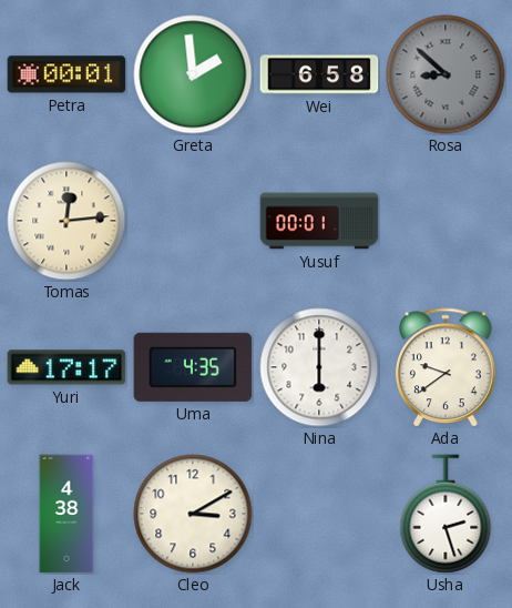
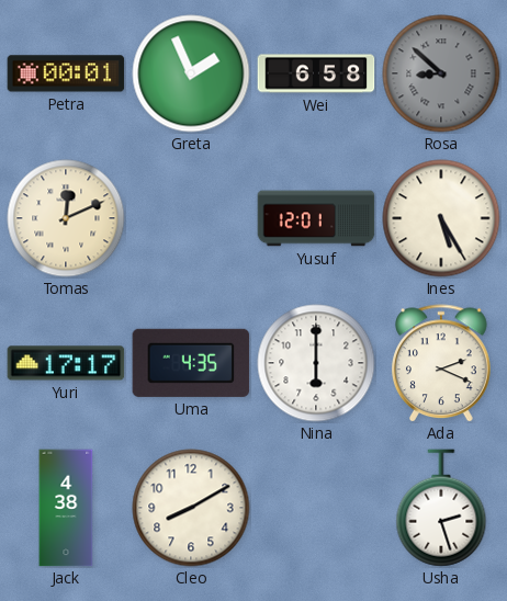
Greta: 1:59 -> 1:56
Tomas: 12:14 -> 12:11
Yusuf: 00:01 -> 12:01
Ines: none -> 5:25
Ada: 9:39 -> 2:19
Cleo: 3:10 -> 8:10
